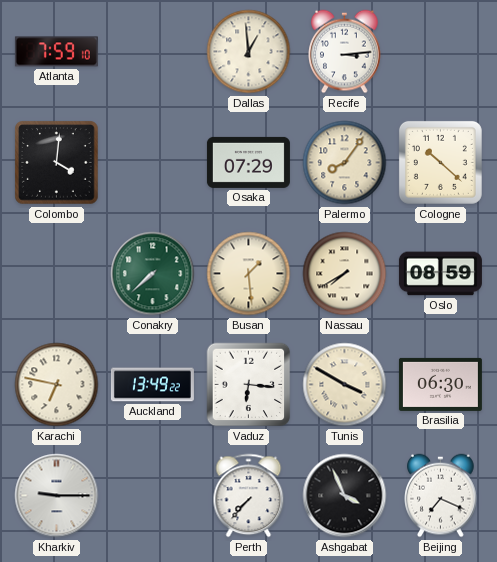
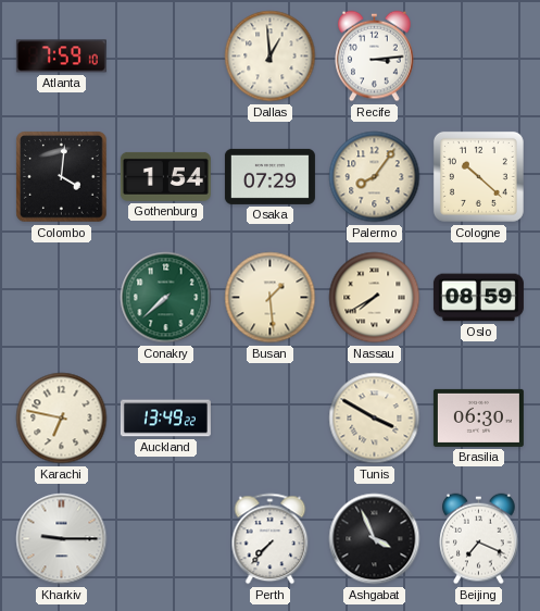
Gothenburg: none -> 1:54
Vaduz: 6:16 -> none
